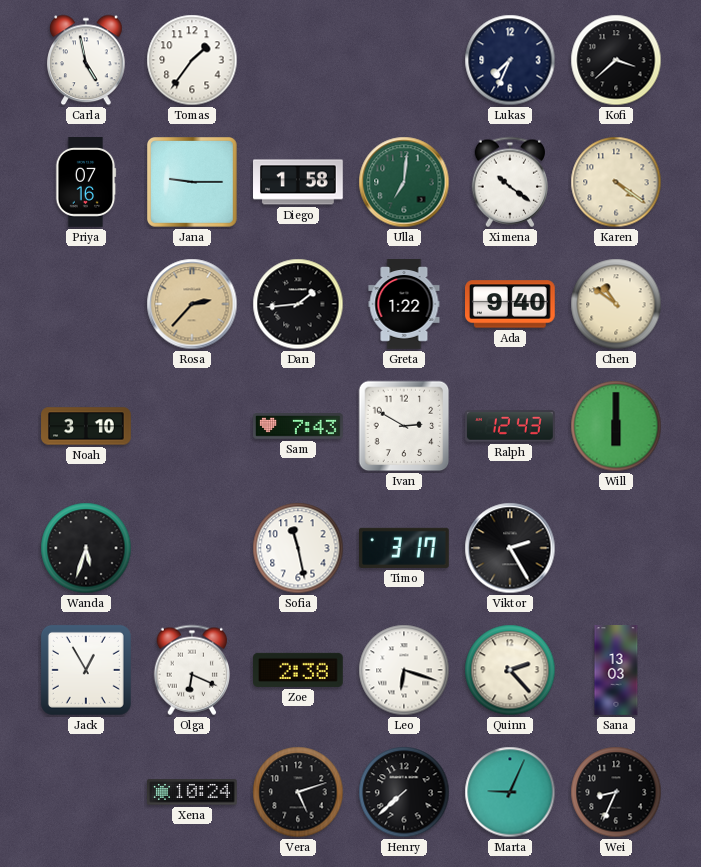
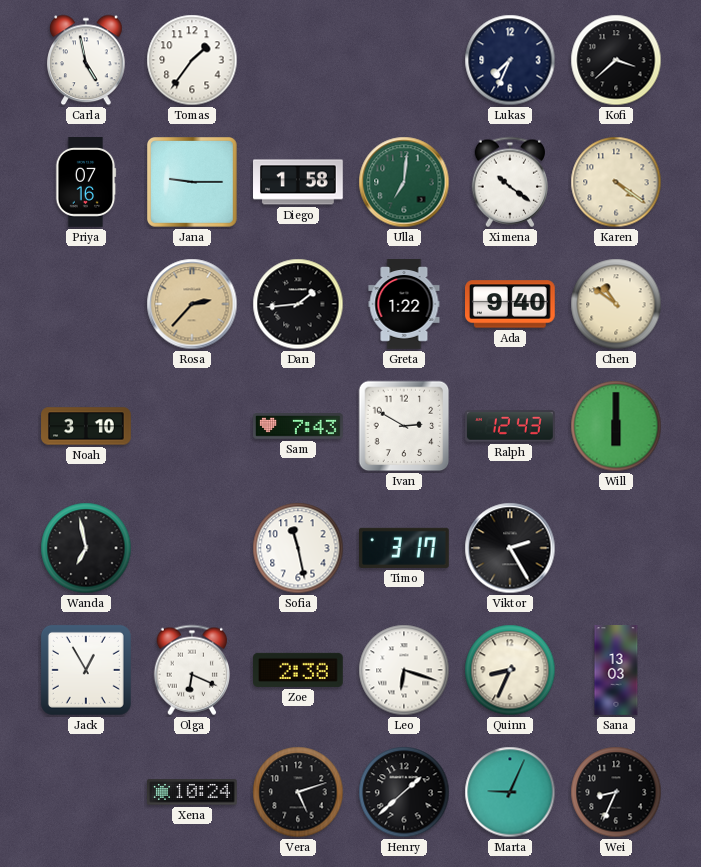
Wanda: 5:33 -> 6:58
Quinn: 2:23 -> 8:34
Henry: 7:38 -> 1:38
